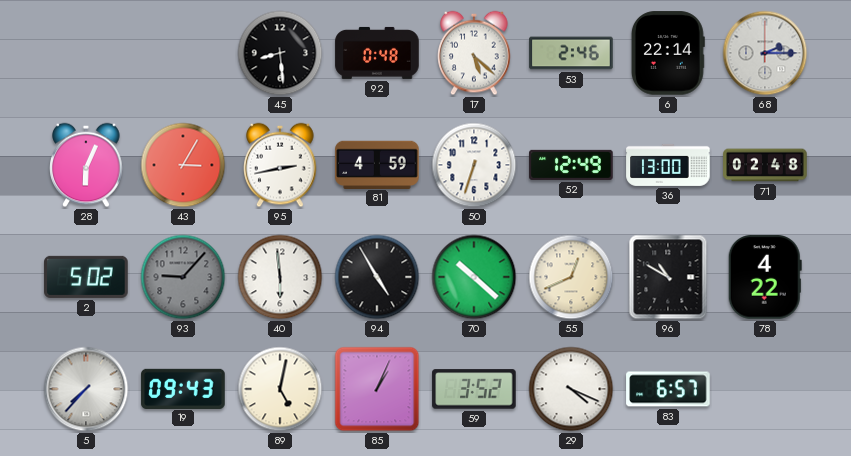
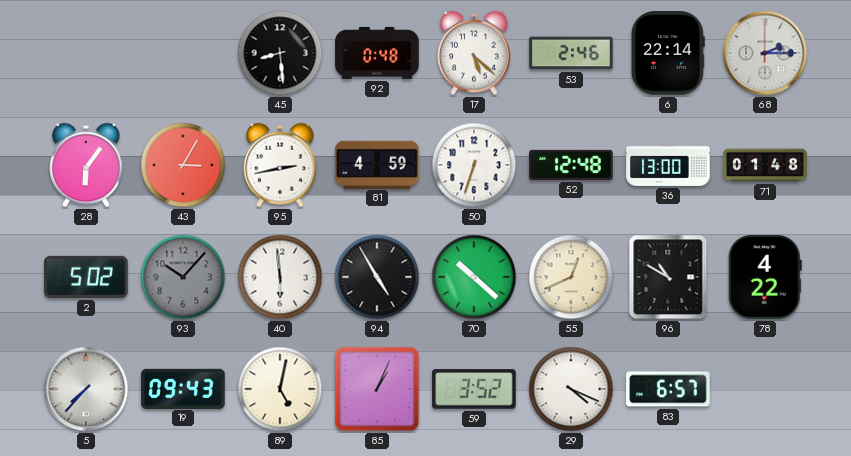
28: 6:04 -> 6:06
52: 12:49 -> 12:48
71: 02:48 -> 01:48
93: 9:07 -> 10:07
